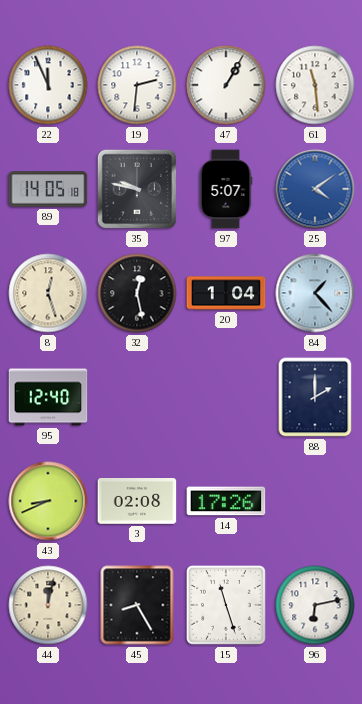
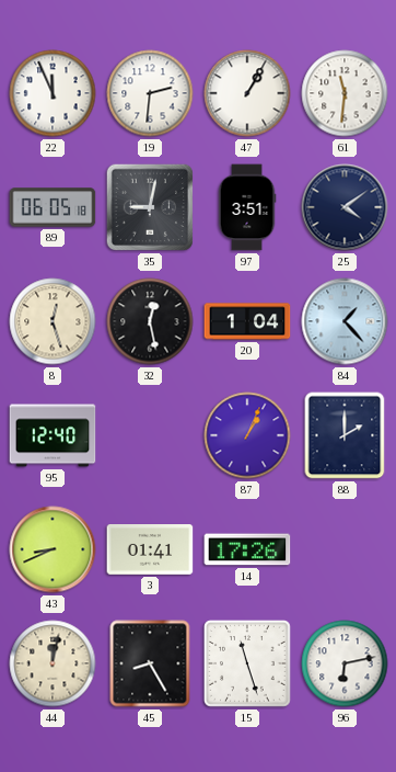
61: 11:29 -> 11:31
89: 14:05 -> 06:05
35: 9:47 -> 9:02
97: 5:07 -> 3:51
25 dial: blue -> navy
87: none -> 1:04
3: 02:08 -> 01:41
